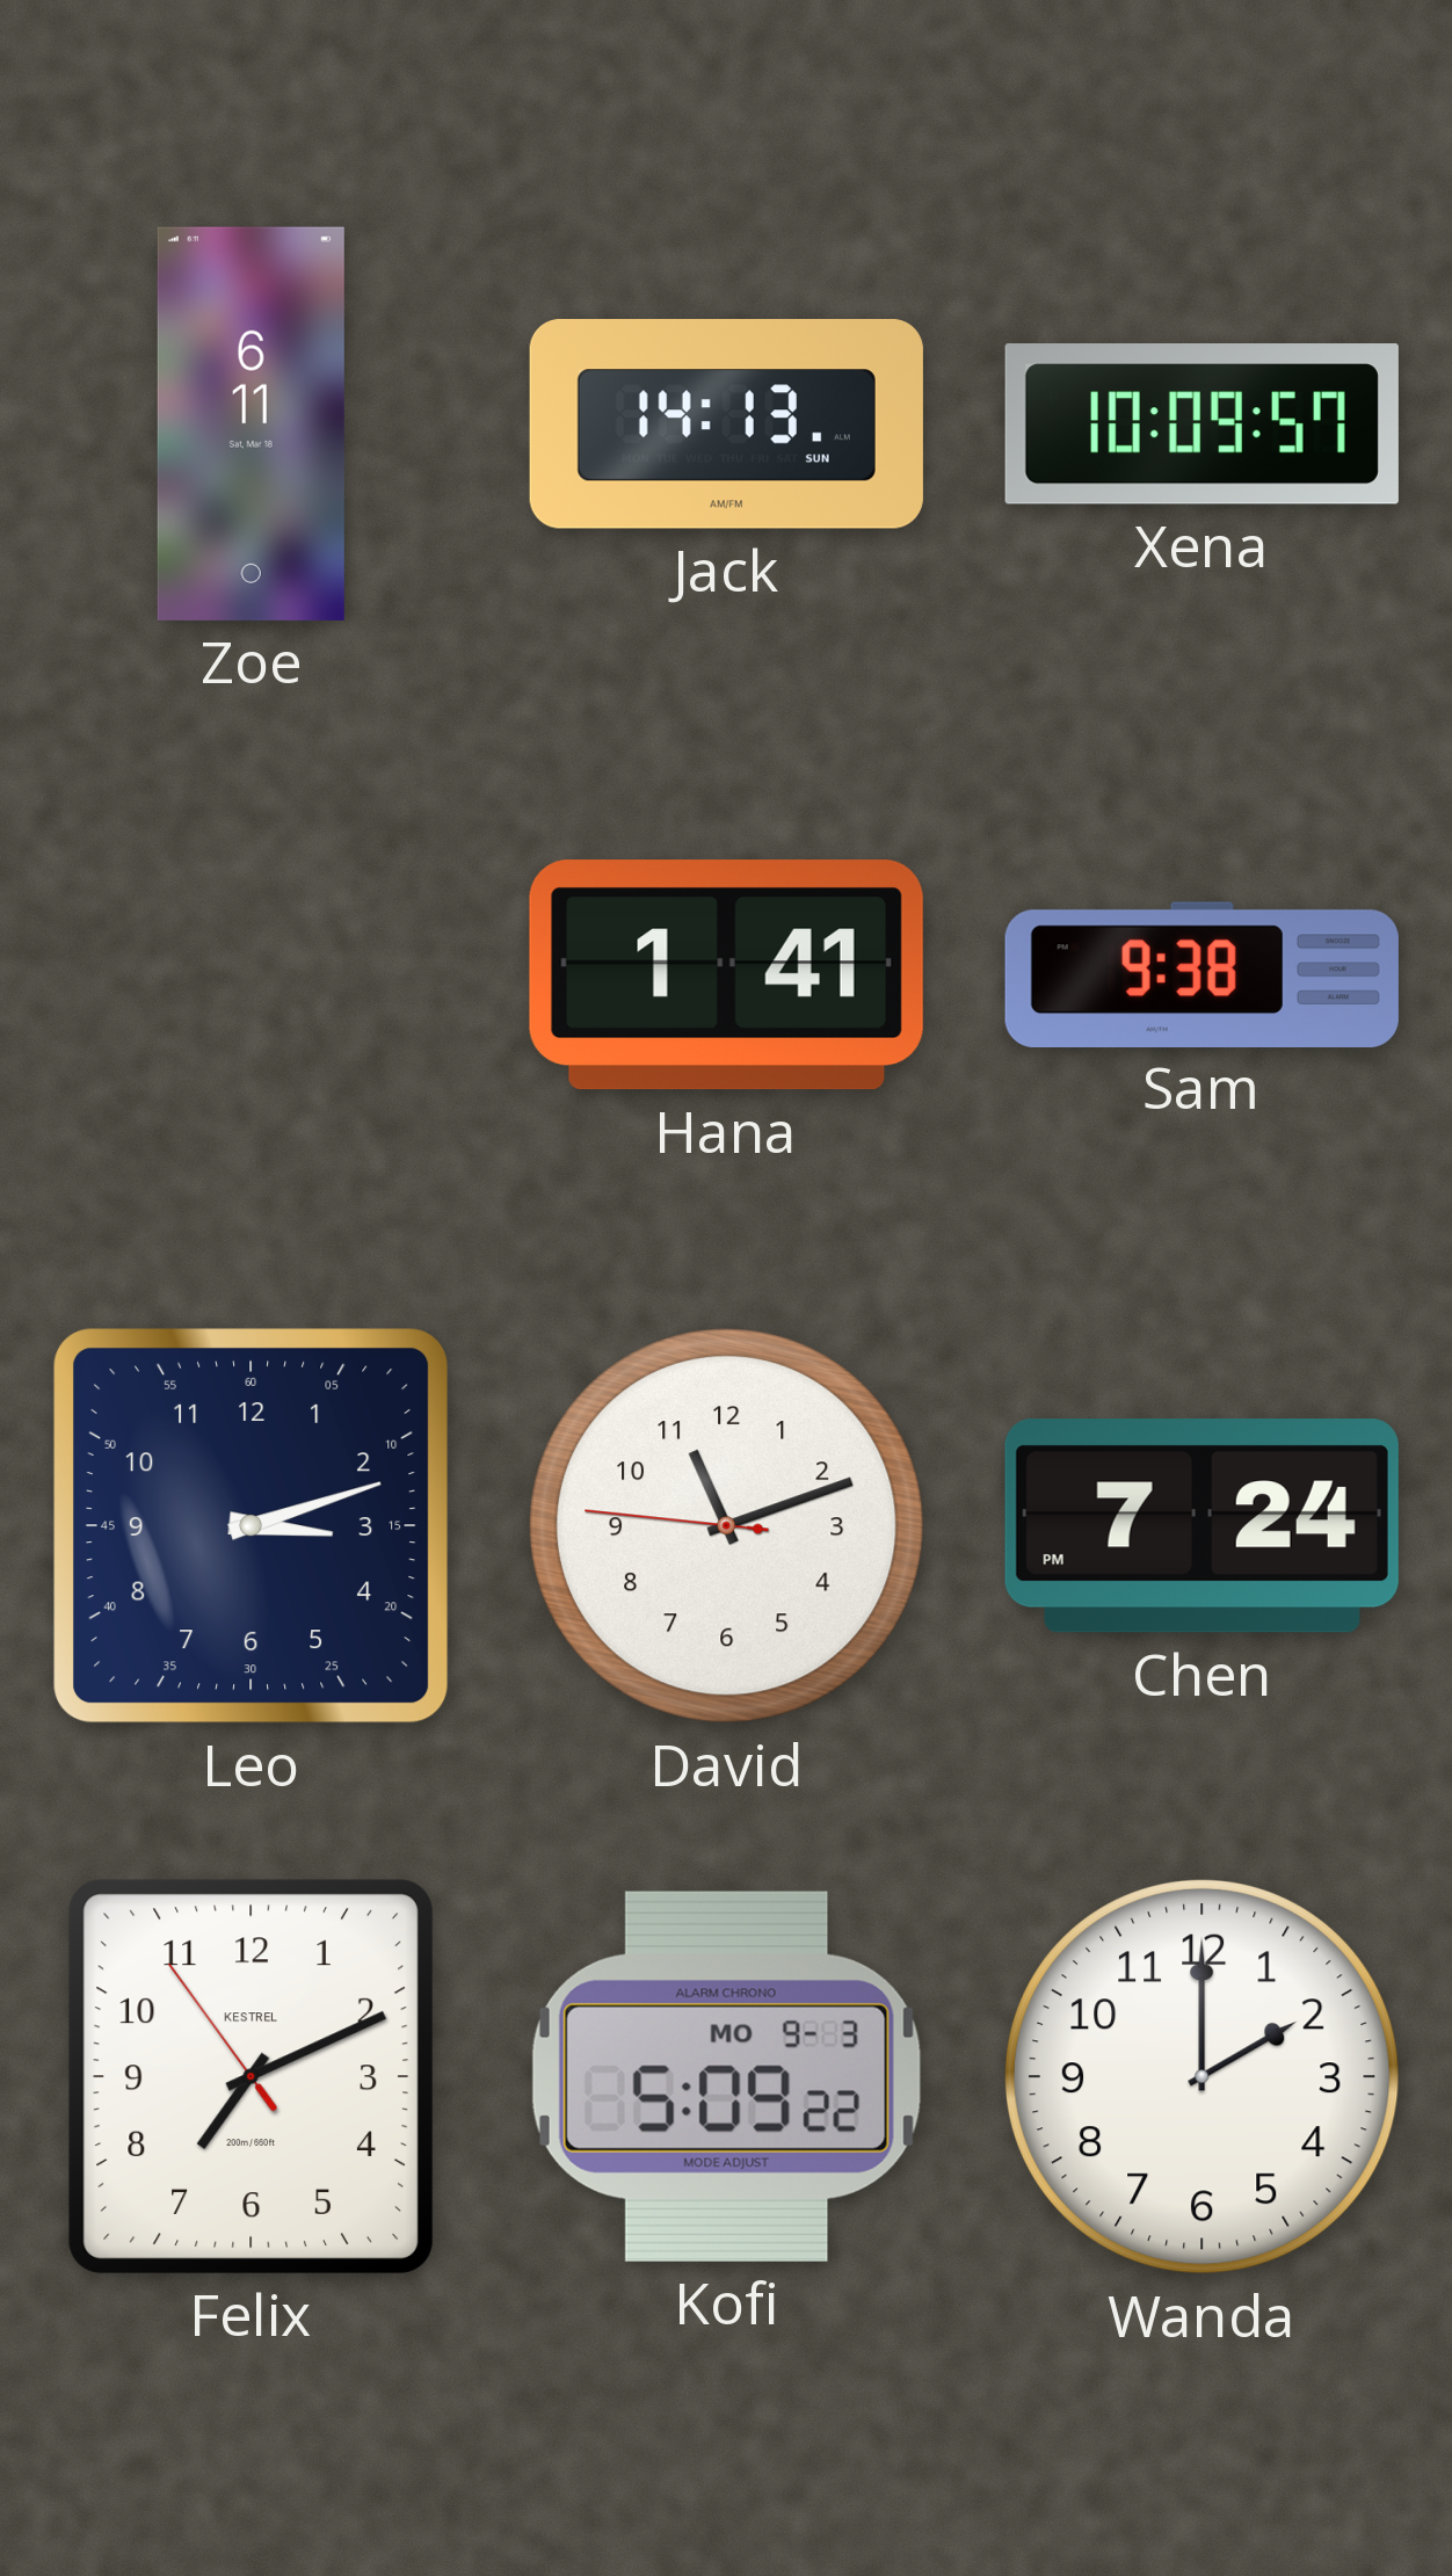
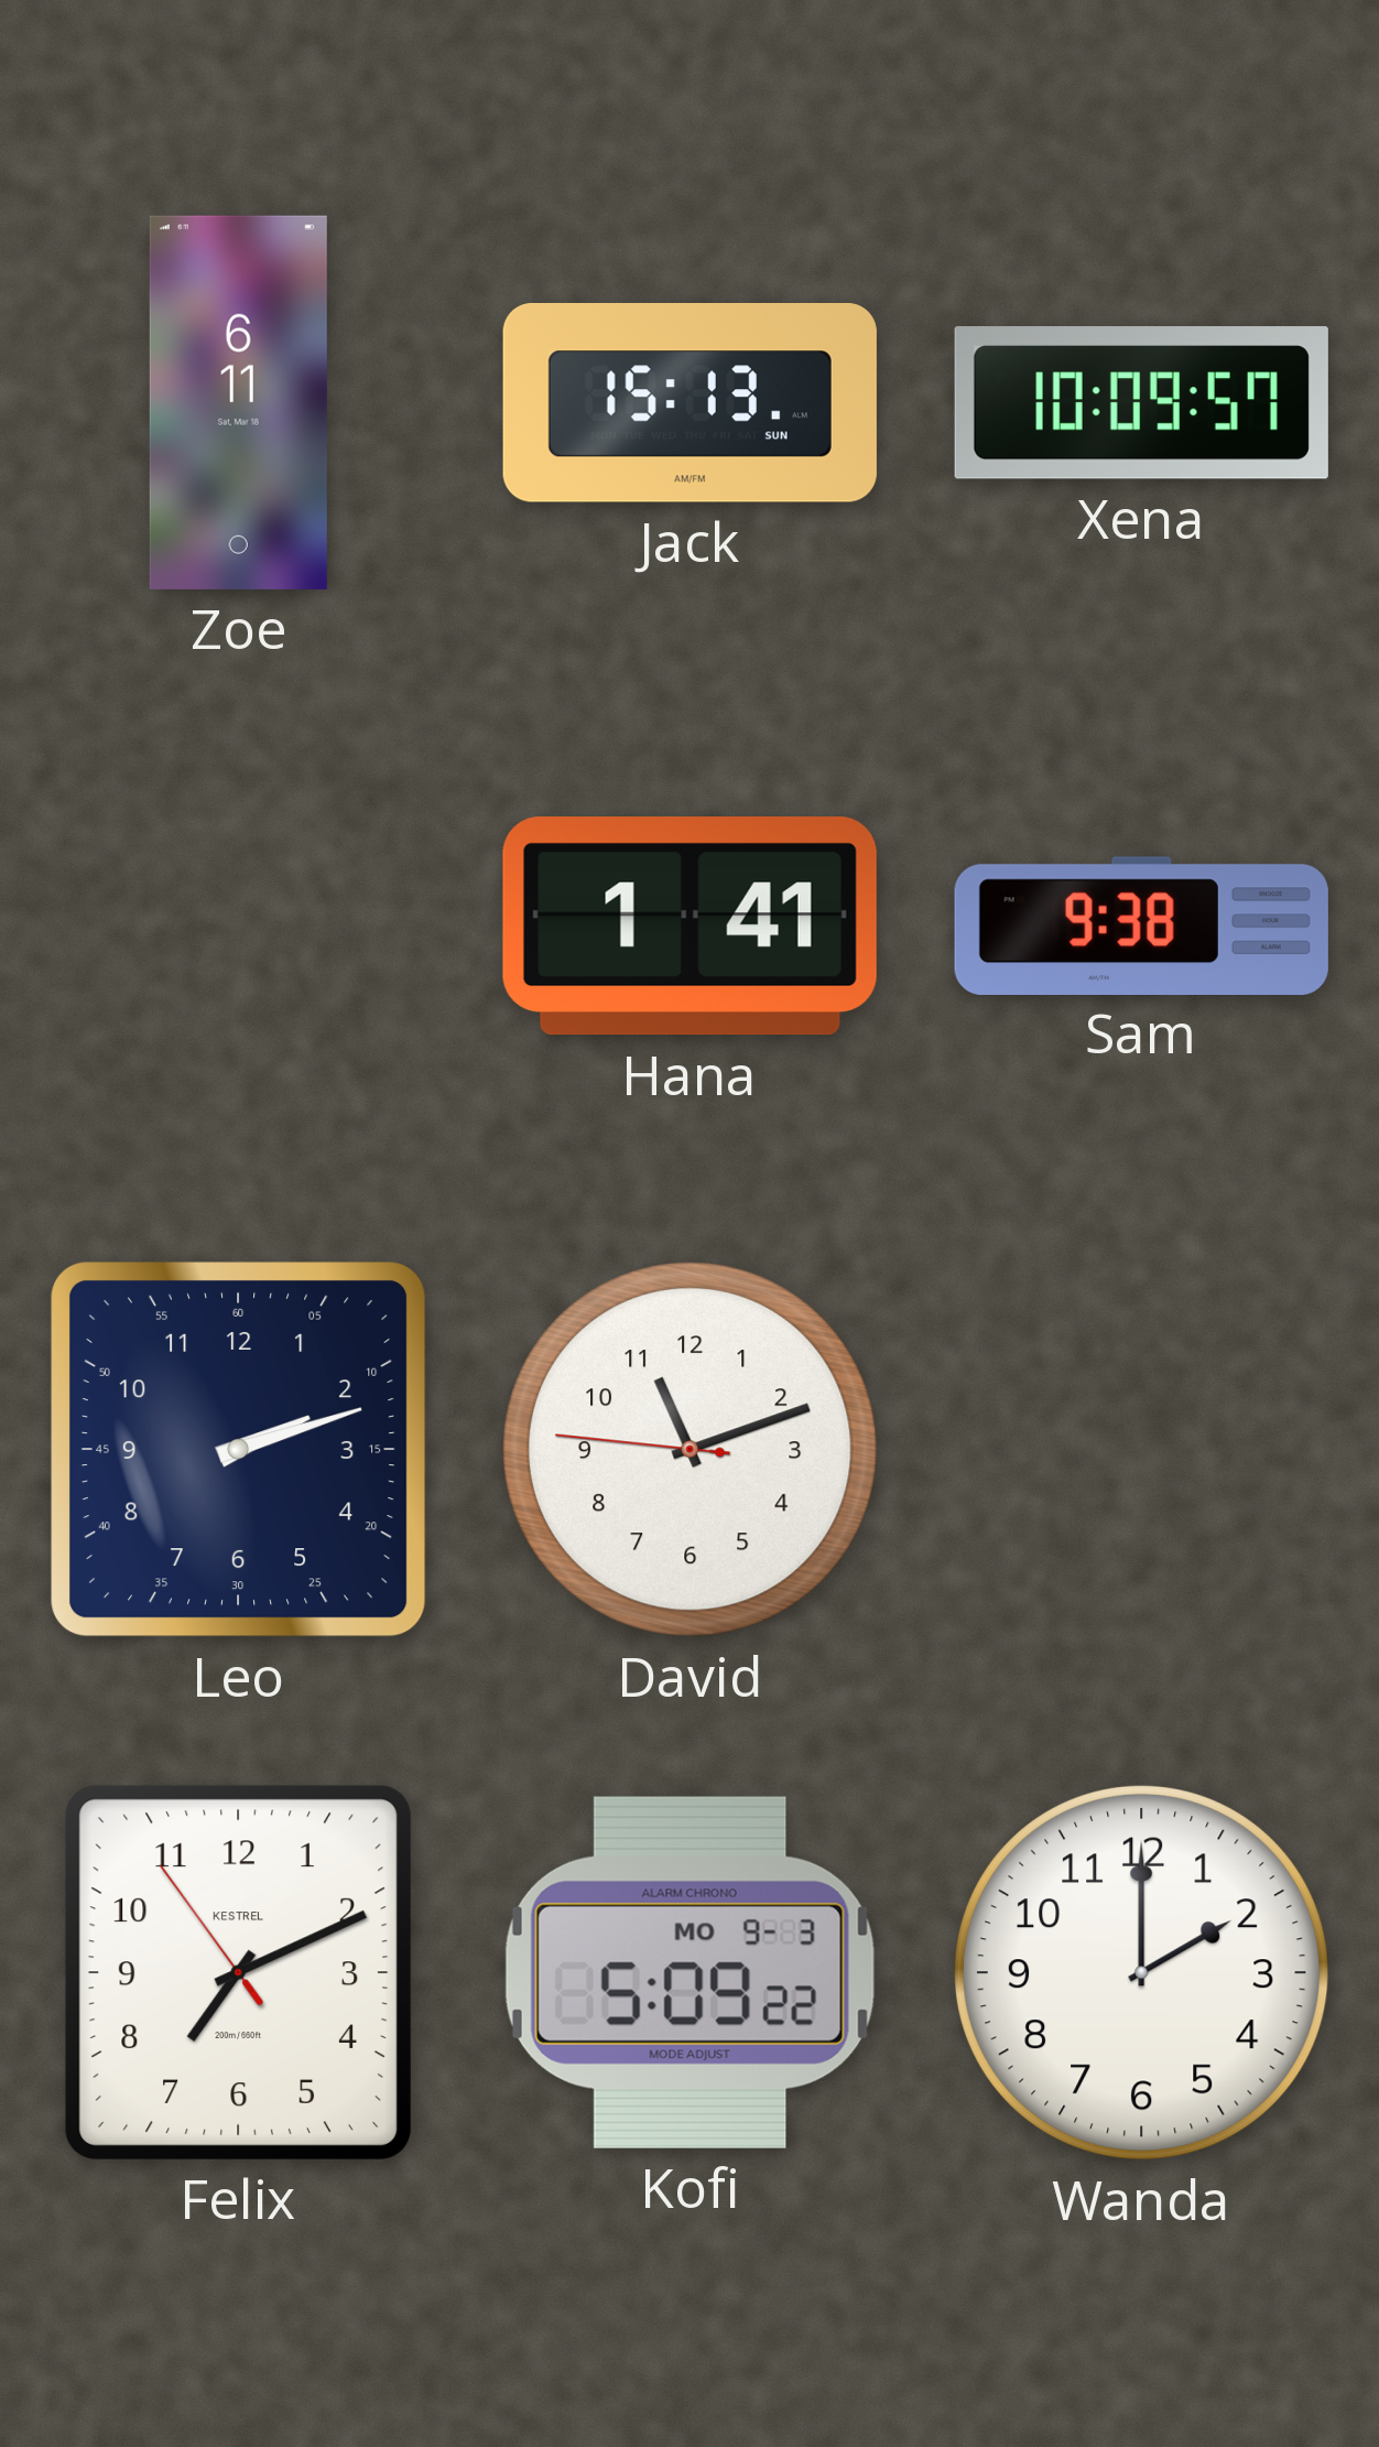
Jack: 14:13 -> 15:13
Leo: 3:12 -> 2:12
Chen: 7:24 -> none
